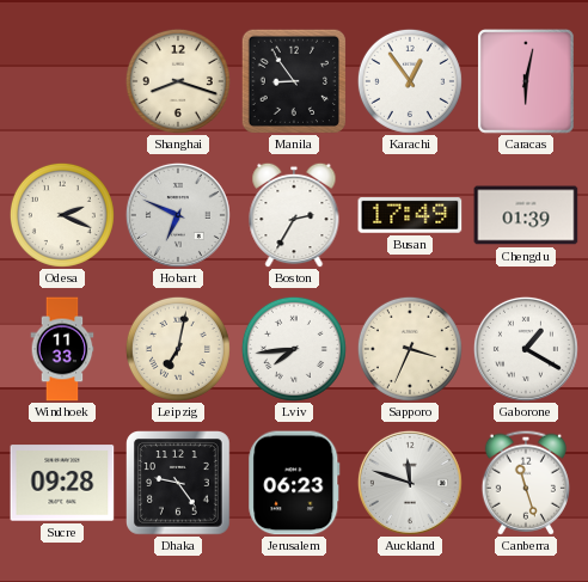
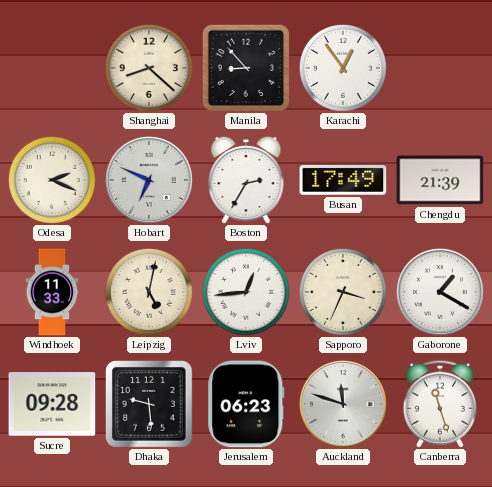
Shanghai: 8:18 -> 8:22
Manila: 8:54 -> 8:53
Caracas: 6:02 -> none
Chengdu: 01:39 -> 21:39
Leipzig: 7:02 -> 5:02
Lviv: 7:44 -> 12:44
Dhaka: 9:24 -> 9:29
